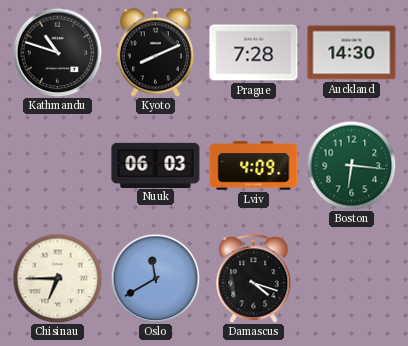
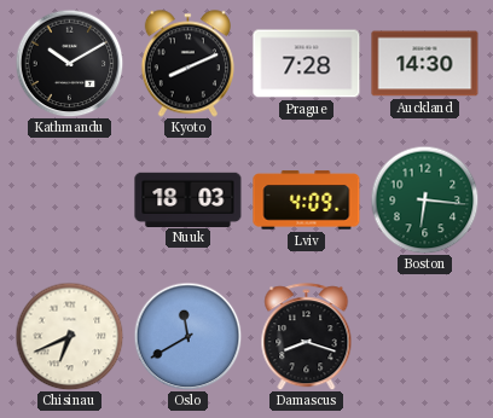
Kathmandu: 10:48 -> 10:10
Nuuk: 06:03 -> 18:03
Chisinau: 6:45 -> 6:41
Damascus: 4:18 -> 8:18
